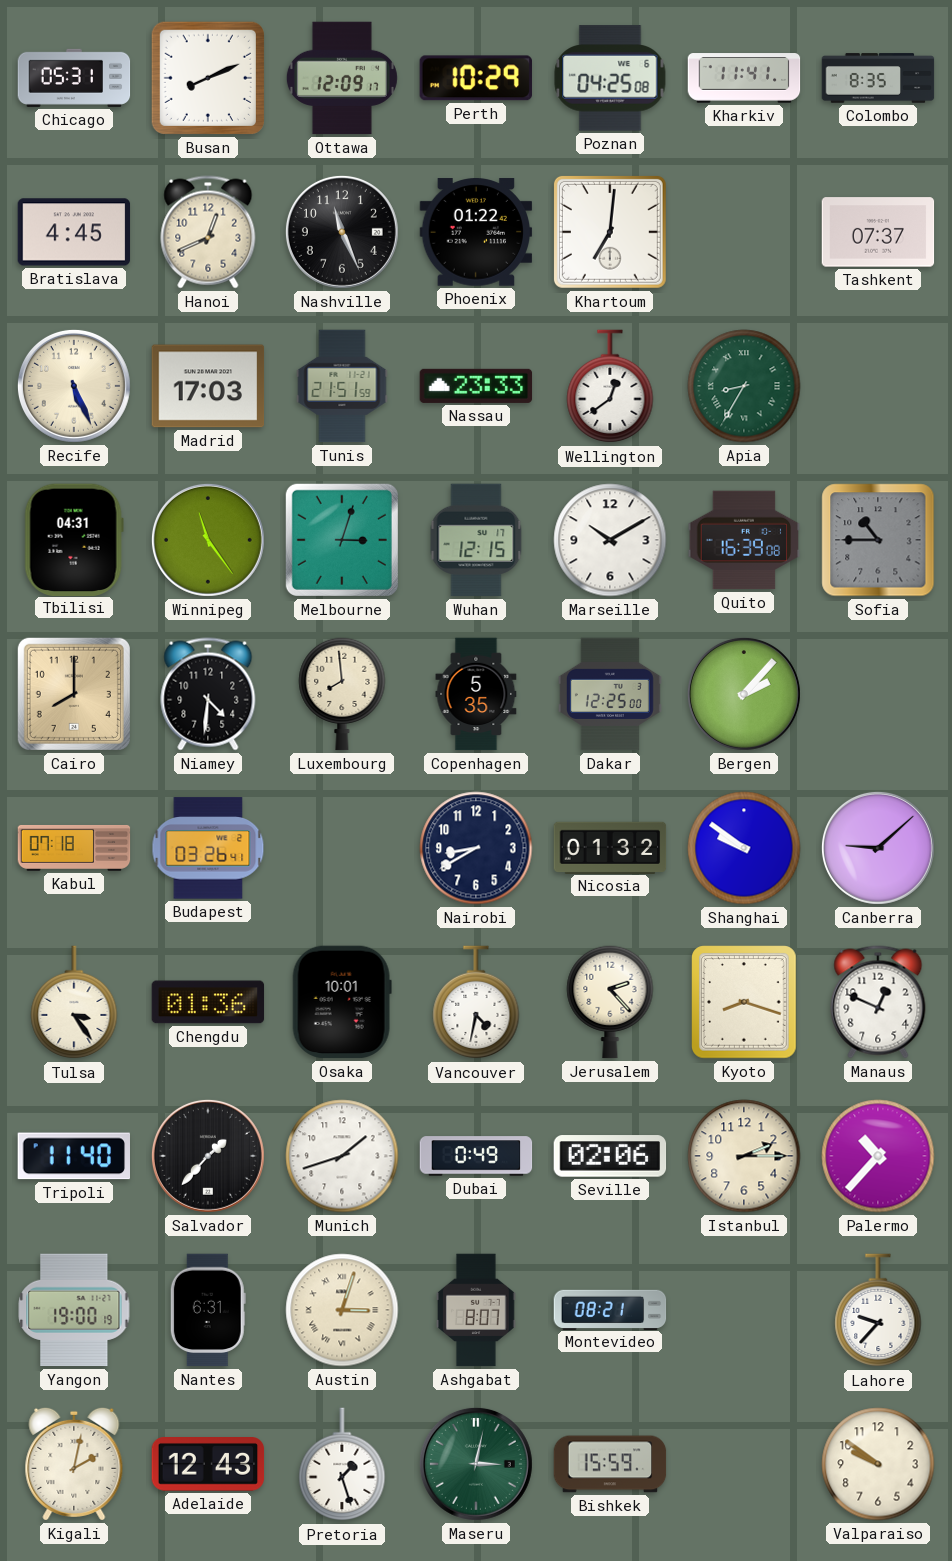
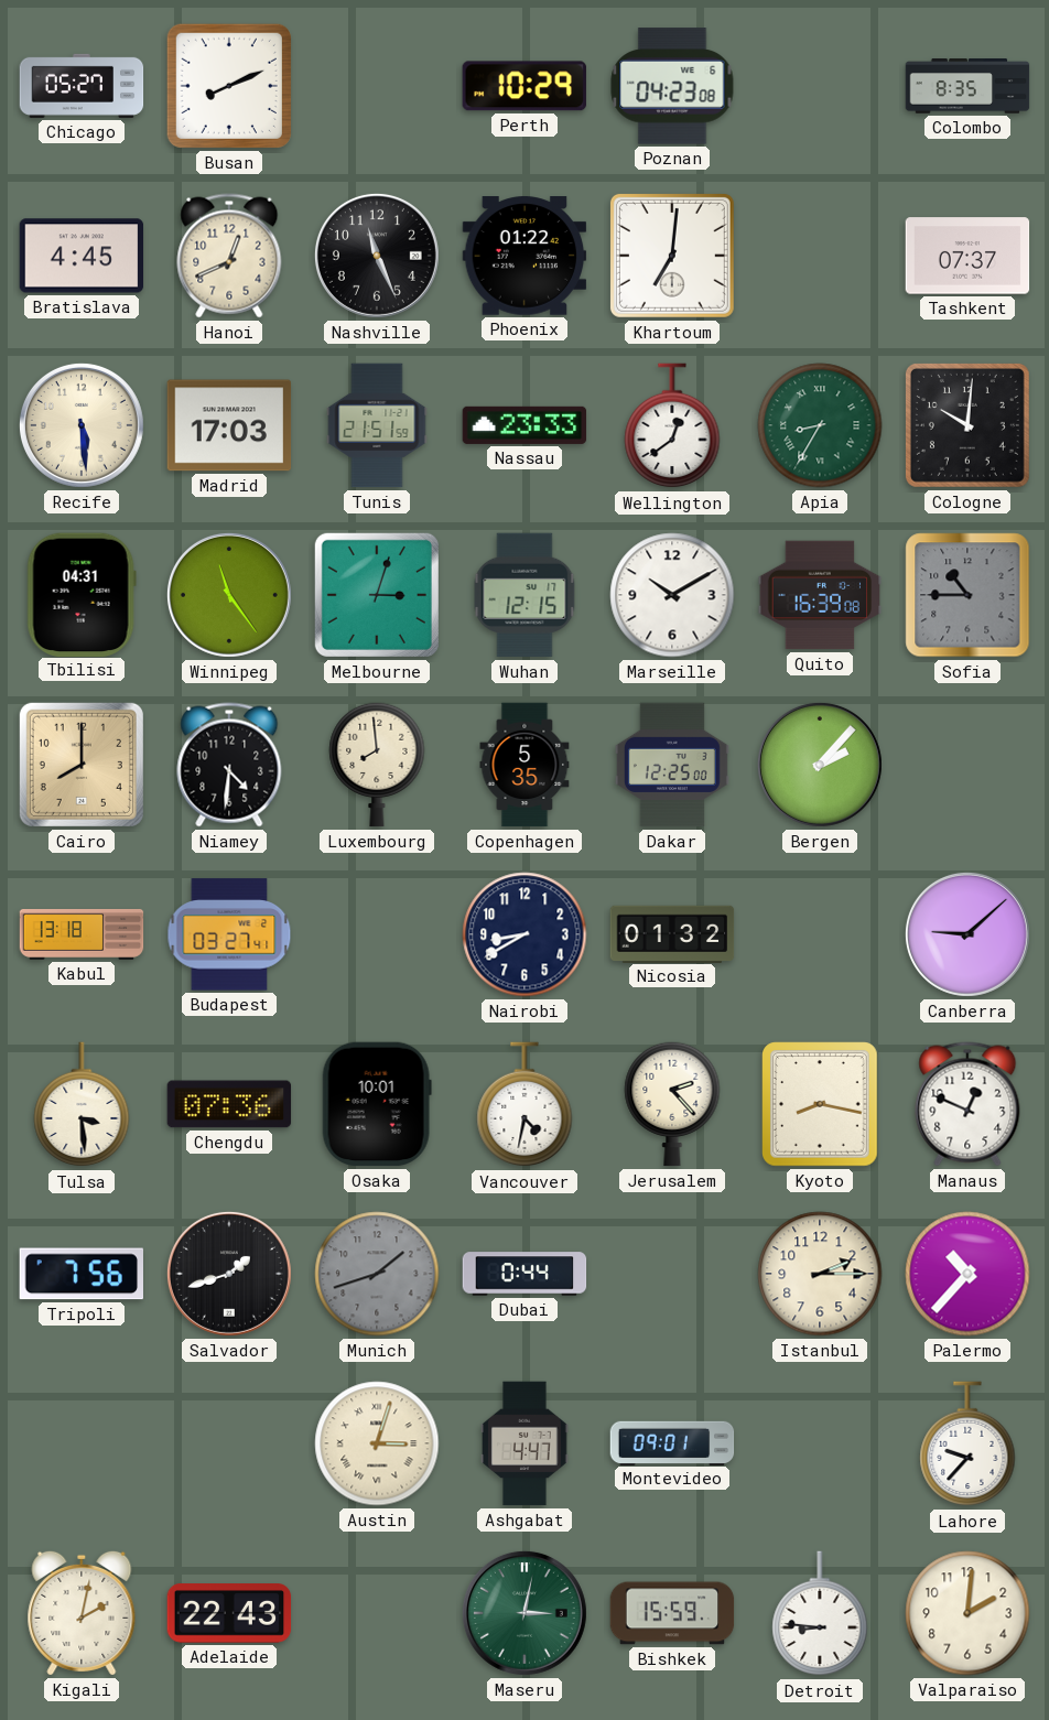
Chicago: 05:31 -> 05:27
Ottawa: 12:09 -> none
Poznan: 04:25 -> 04:23
Kharkiv: 11:41 -> none
Recife: 5:26 -> 5:29
Cologne: none -> 10:01
Kabul: 07:18 -> 13:18
Budapest: 03:26 -> 03:27
Shanghai: 9:51 -> none
Tulsa: 3:24 -> 3:29
Chengdu: 01:36 -> 07:36
Kyoto: 8:18 -> 8:17
Tripoli: 11:40 -> 7:56
Salvador: 1:37 -> 1:42
Munich dial: white -> grey
Dubai: 0:49 -> 0:44
Seville: 02:06 -> none
Yangon: 19:00 -> none
Nantes: 6:31 -> none
Ashgabat: 8:07 -> 4:47
Montevideo: 08:21 -> 09:01
Adelaide: 12:43 -> 22:43
Pretoria: 1:27 -> none
Detroit: none -> 8:46
Valparaiso: 9:51 -> 2:01
